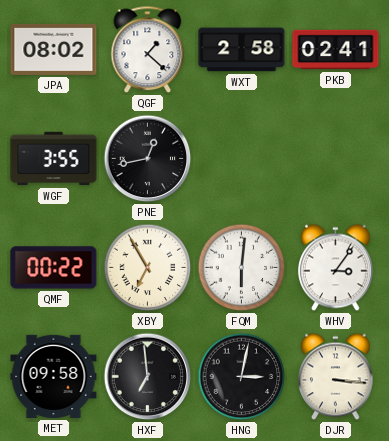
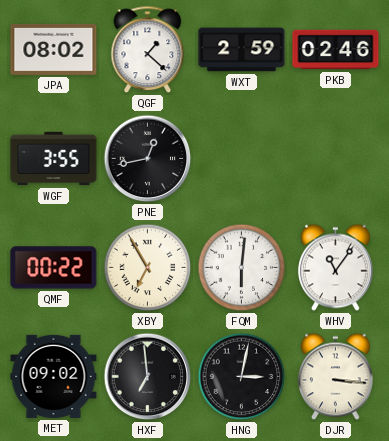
WXT: 2:58 -> 2:59
PKB: 02:41 -> 02:46
WHV: 3:06 -> 11:06
MET: 09:58 -> 09:02
